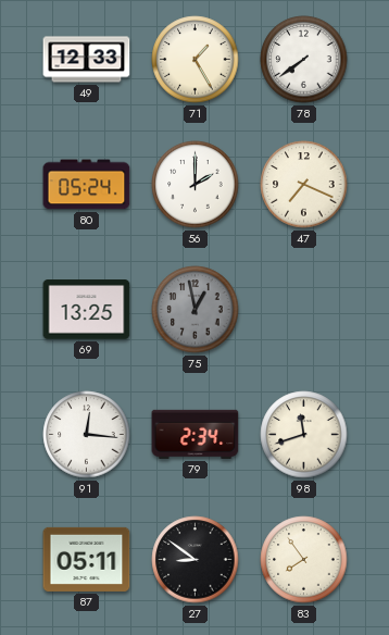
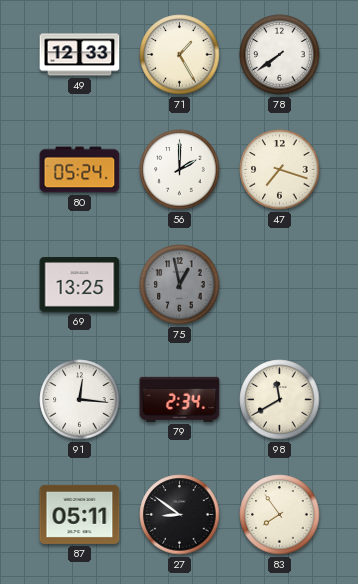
47: 7:19 -> 7:18
98: 11:42 -> 11:40
